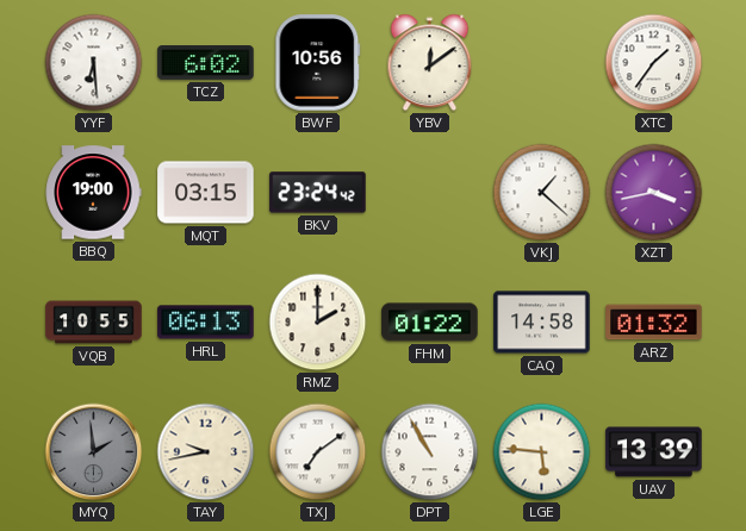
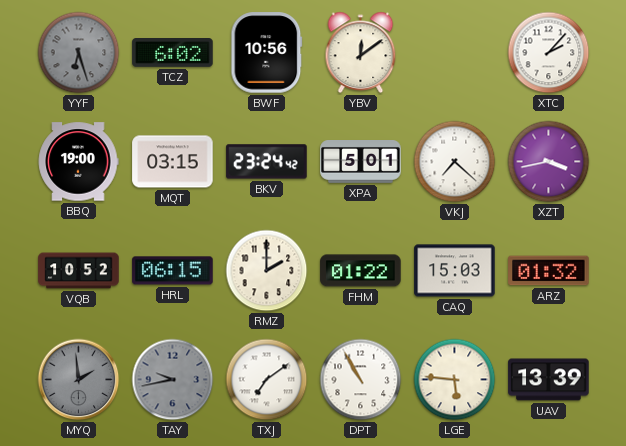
YYF: 6:29 -> 6:27
YYF dial: white -> grey
XTC: 1:36 -> 2:07
XPA: none -> 5:01
VKJ: 1:22 -> 7:22
VQB: 10:55 -> 10:52
HRL: 06:13 -> 06:15
CAQ: 14:58 -> 15:03
TAY dial: cream -> grey
